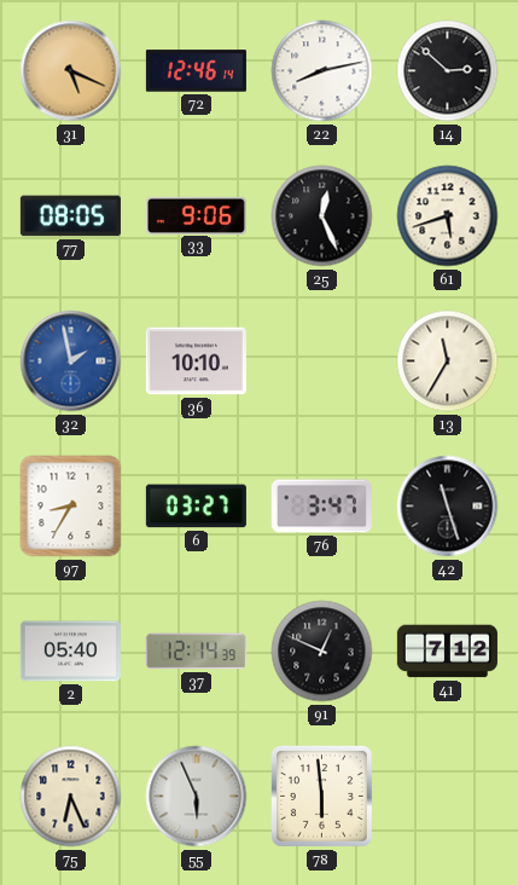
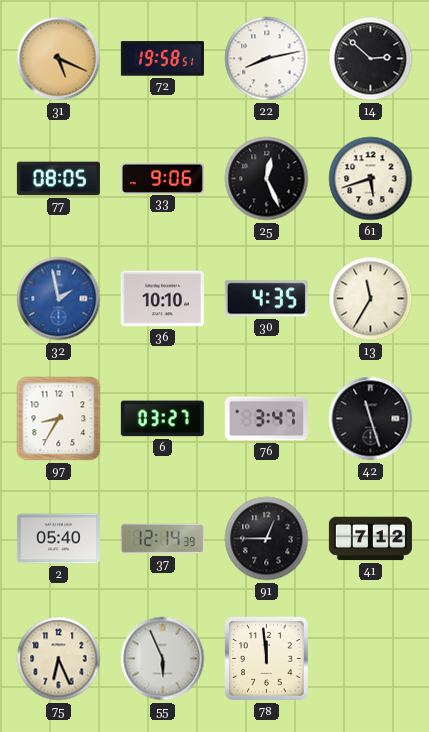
72: 12:46 -> 19:58
30: none -> 4:35
91: 12:49 -> 12:45
78: 5:59 -> 11:59
